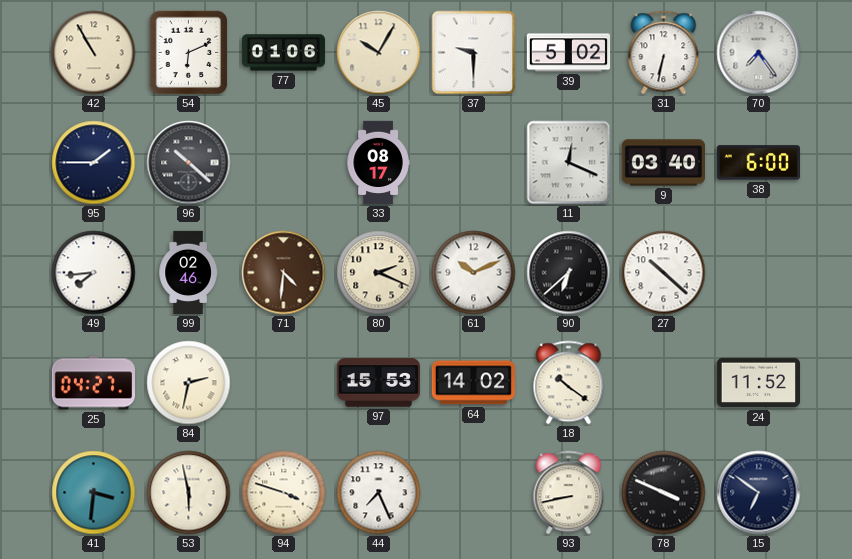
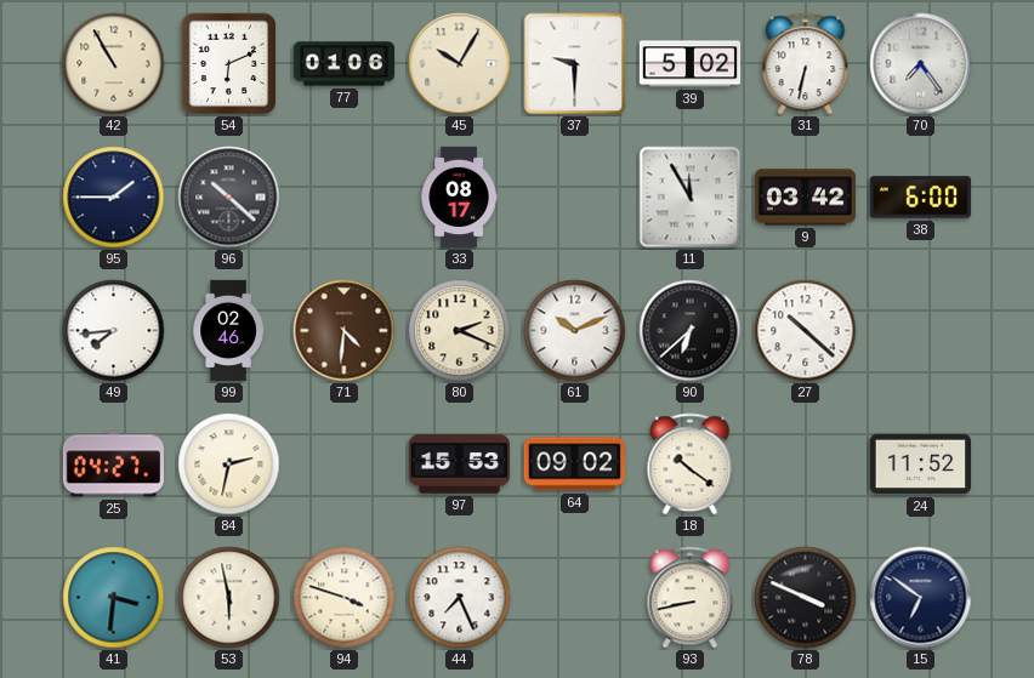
11: 12:19 -> 11:55
9: 03:40 -> 03:42
64: 14:02 -> 09:02
